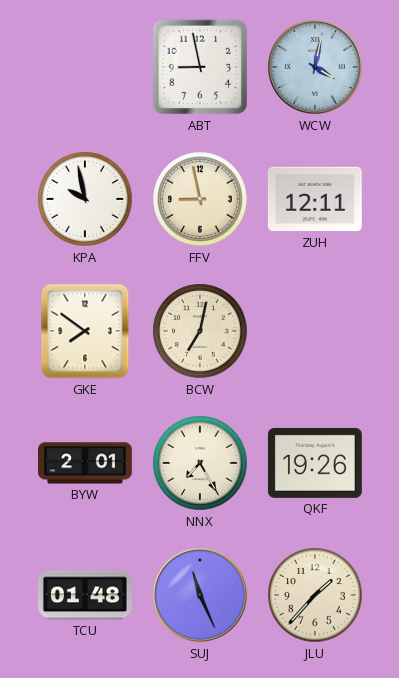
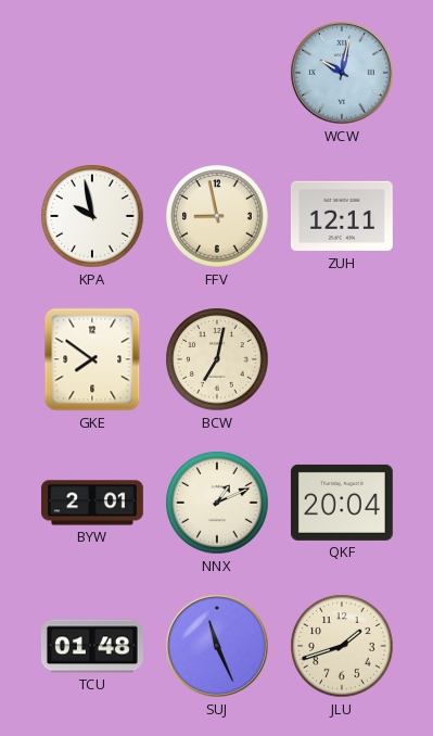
ABT: 8:58 -> none
WCW: 4:02 -> 10:02
NNX: 7:25 -> 1:11
QKF: 19:26 -> 20:04
JLU: 1:37 -> 1:42
